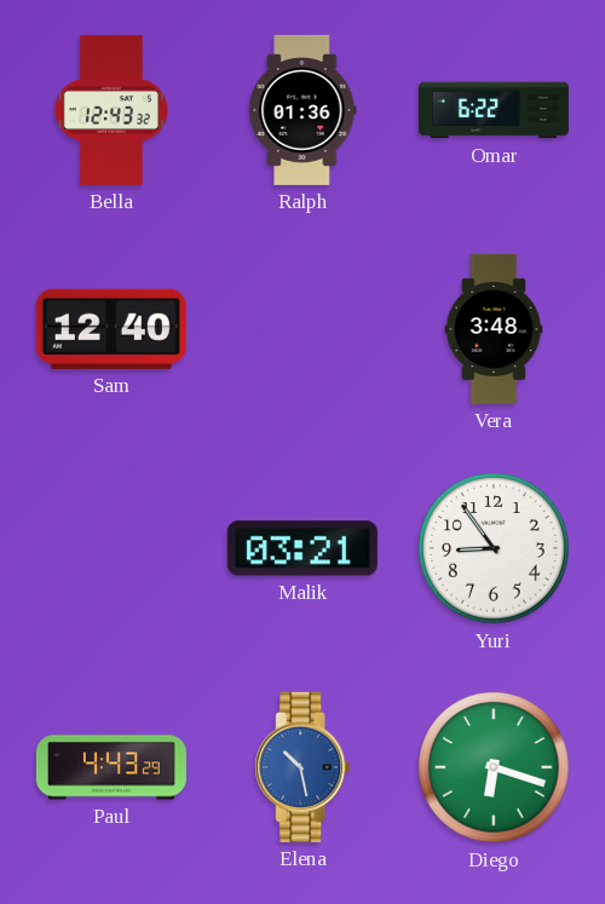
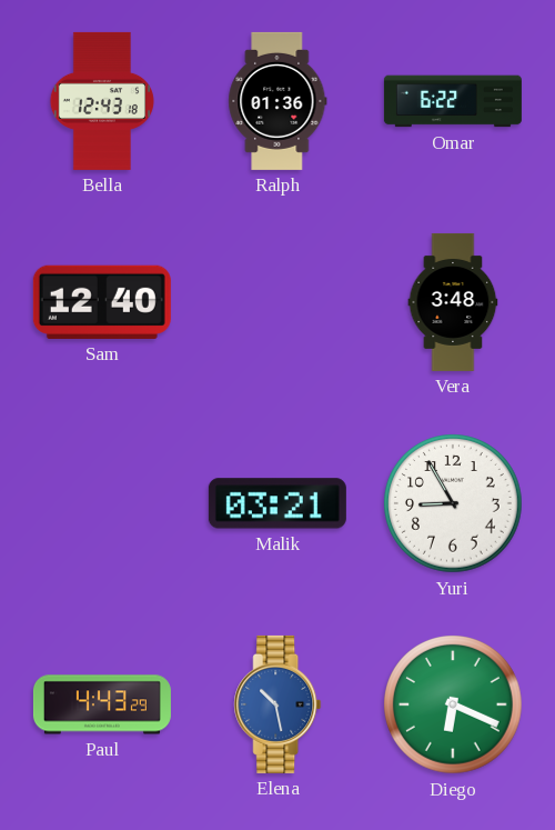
Bella: 12:43:32 -> 12:43:18
Yuri: 8:54 -> 8:55
Diego: 6:18 -> 6:19
